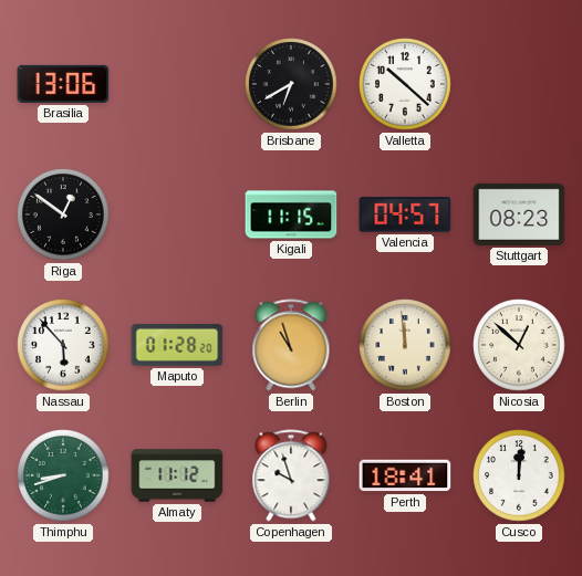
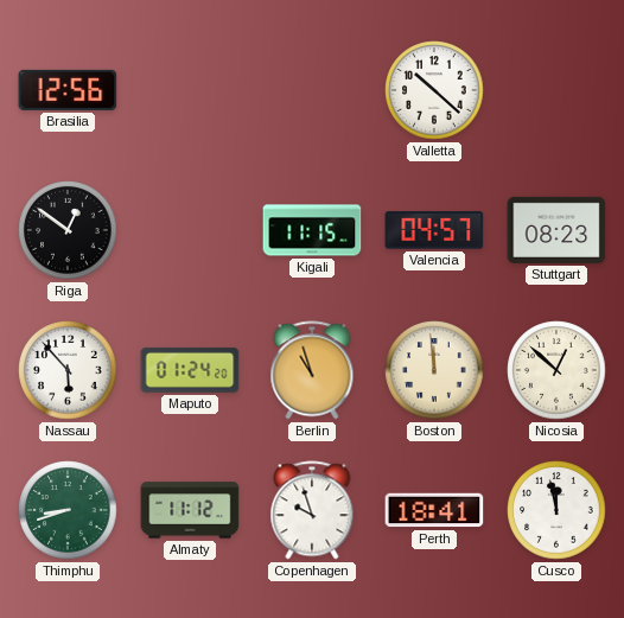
Brasilia: 13:06 -> 12:56
Brisbane: 6:40 -> none
Maputo: 01:28 -> 01:24
Cusco: 12:01 -> 11:58
